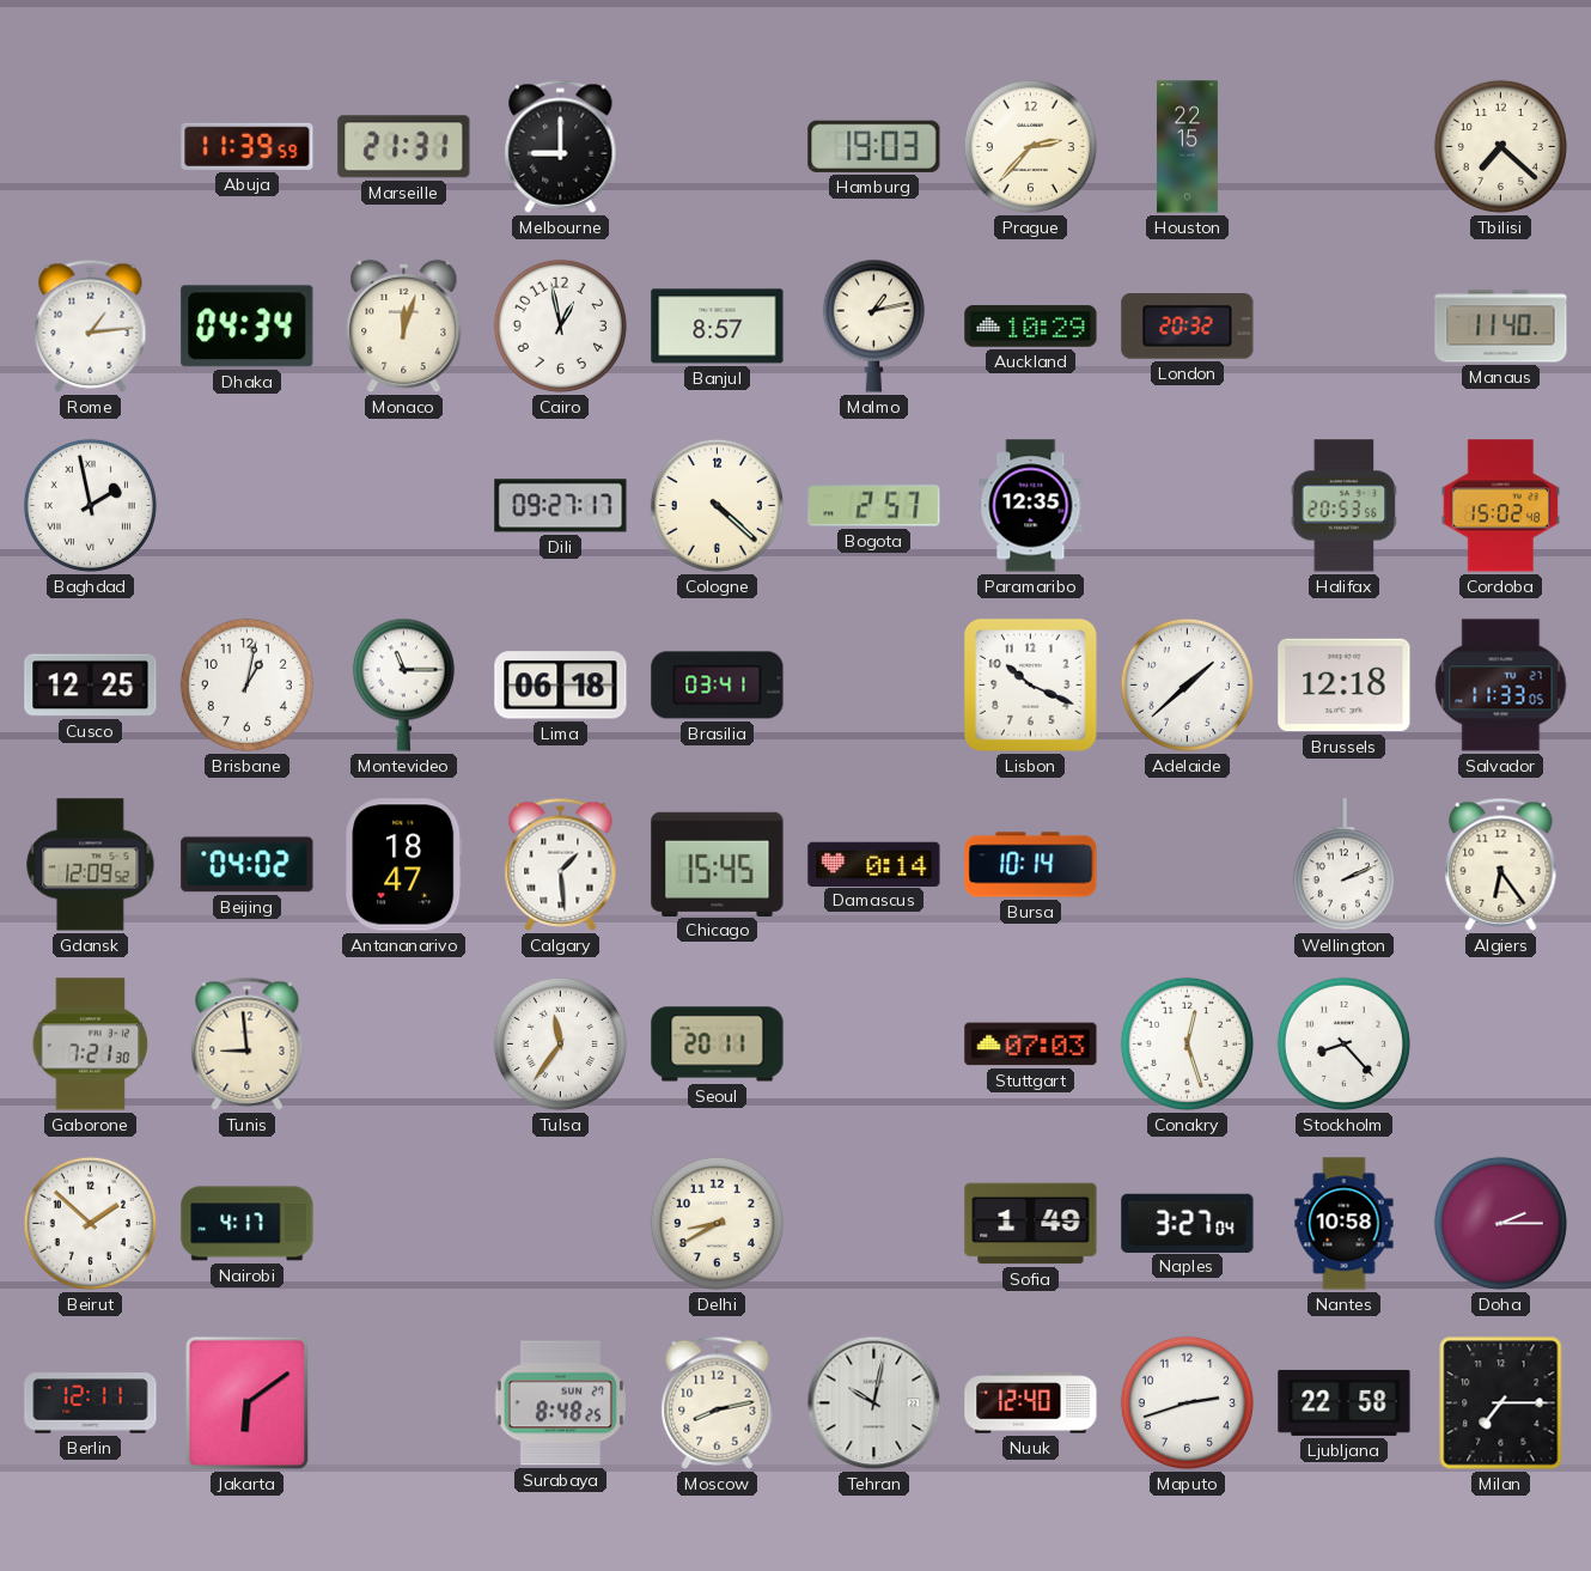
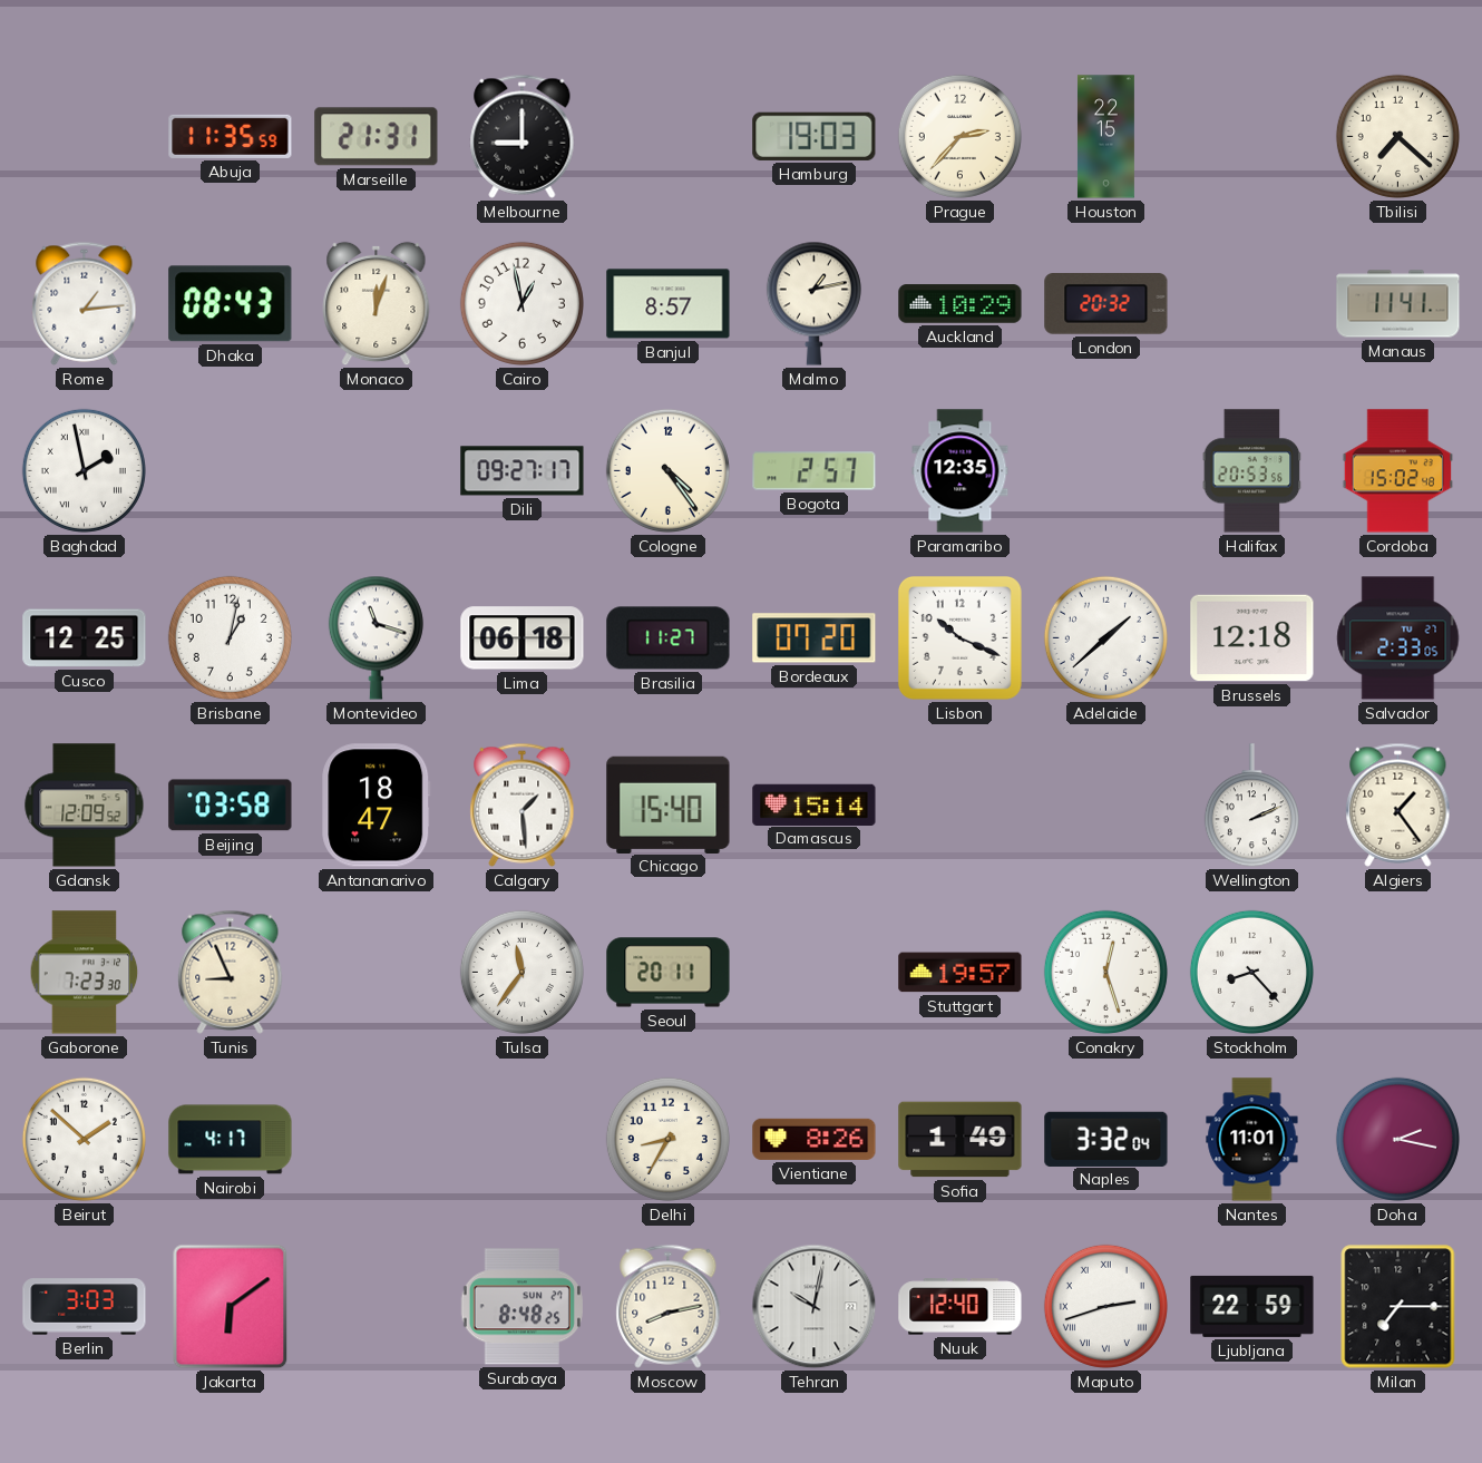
Abuja: 11:39 -> 11:35
Dhaka: 04:34 -> 08:43
Manaus: 11:40 -> 11:41
Cologne: 4:22 -> 4:24
Montevideo: 11:15 -> 11:18
Brasilia: 03:41 -> 11:27
Bordeaux: none -> 07:20
Salvador: 11:33 -> 2:33
Beijing: 04:02 -> 03:58
Chicago: 15:45 -> 15:40
Damascus: 0:14 -> 15:14
Bursa: 10:14 -> none
Algiers: 6:24 -> 1:24
Gaborone: 7:21 -> 7:23
Tunis: 8:59 -> 8:56
Stuttgart: 07:03 -> 19:57
Delhi: 8:40 -> 8:35
Vientiane: none -> 8:26
Naples: 3:27 -> 3:32
Nantes: 10:58 -> 11:01
Doha: 2:15 -> 2:17
Berlin: 12:11 -> 3:03
Maputo numerals: Arabic -> Roman
Ljubljana: 22:58 -> 22:59
